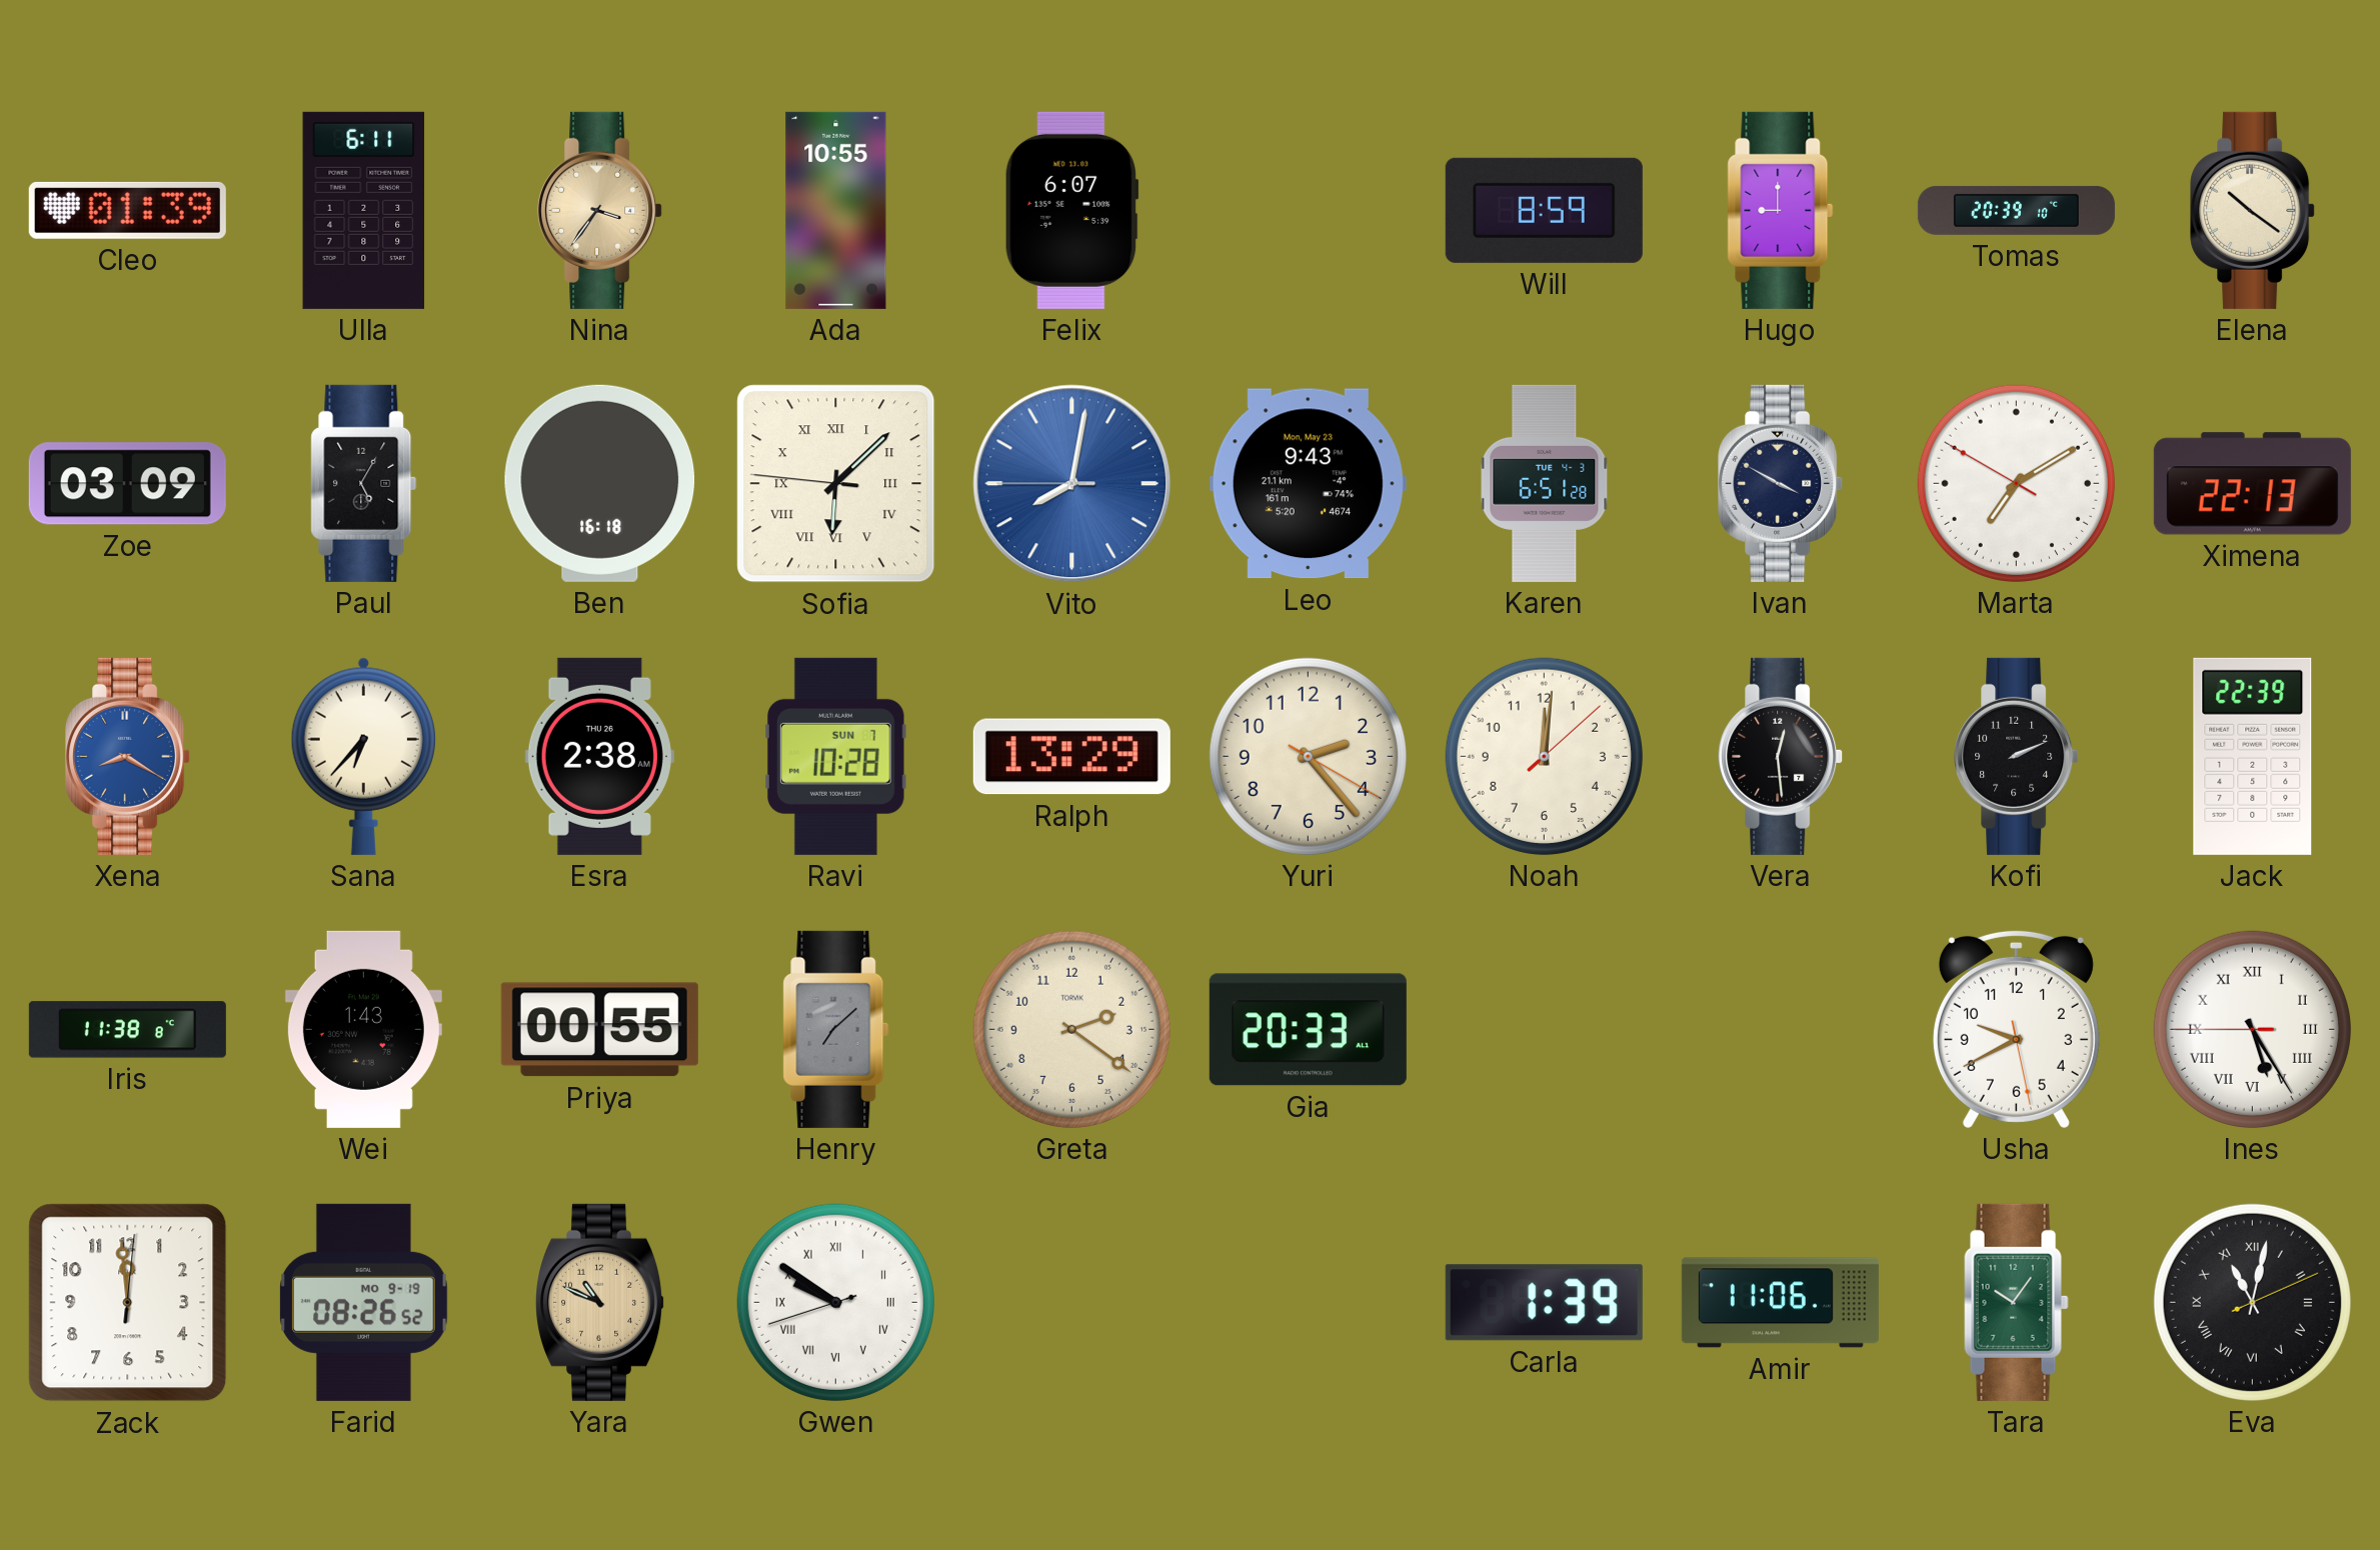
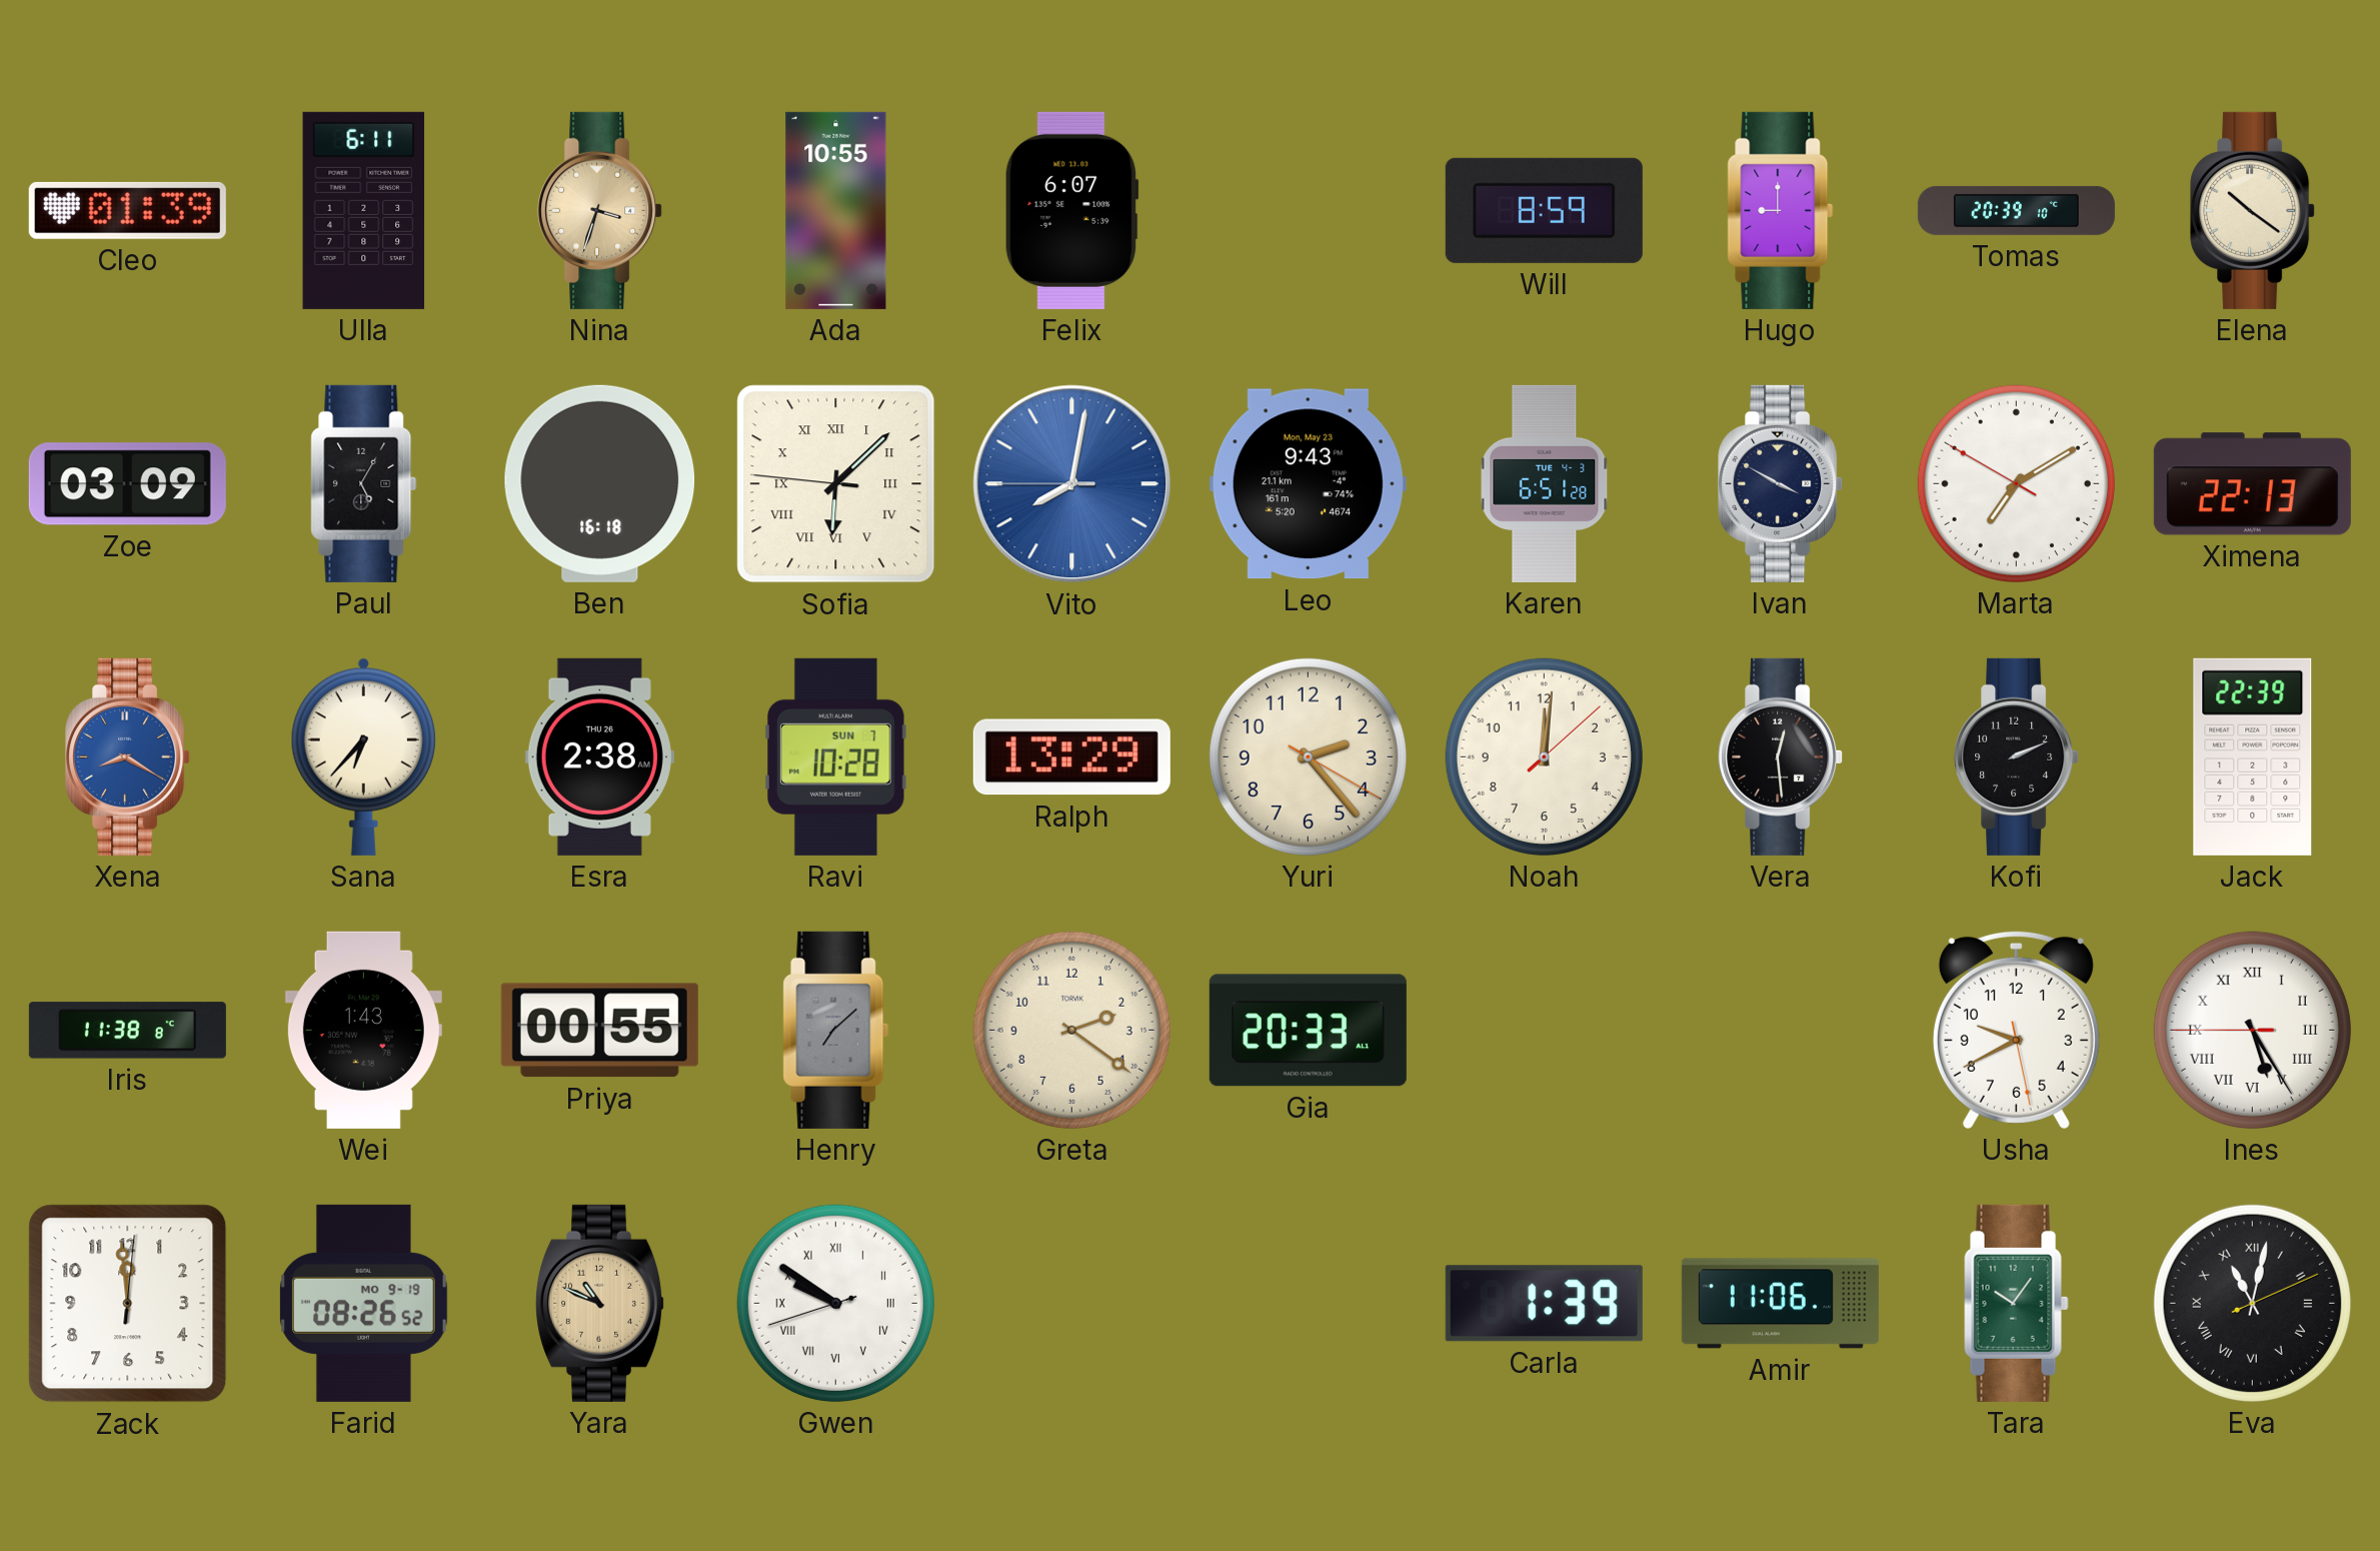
Nina: 3:36 -> 3:33
